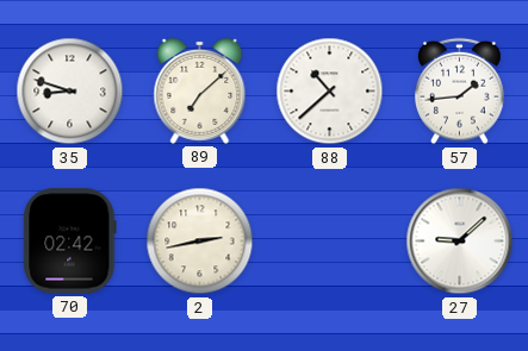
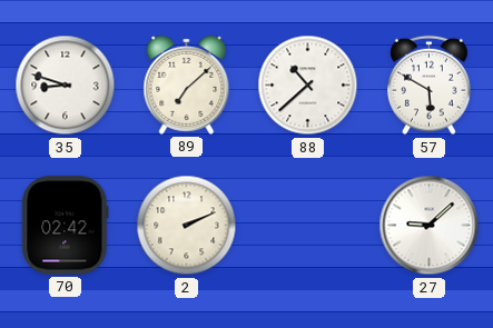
57: 1:44 -> 5:50
2: 2:43 -> 2:11
